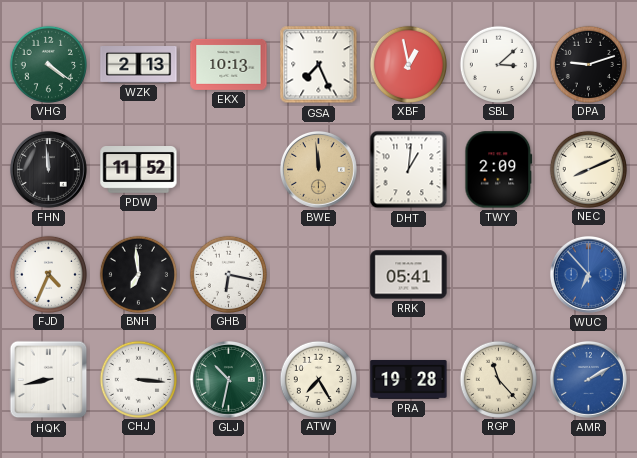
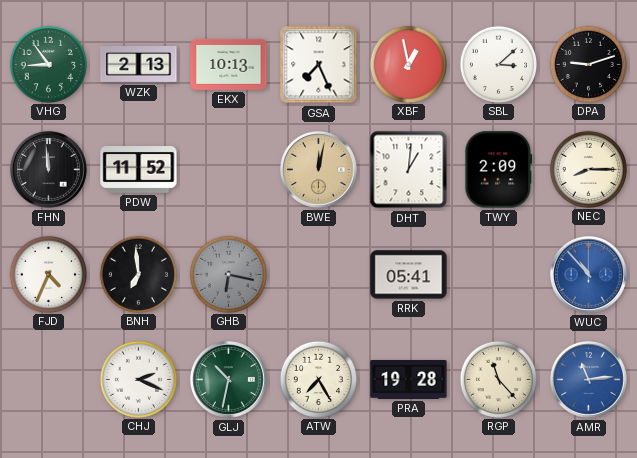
VHG: 4:21 -> 8:54
BWE: 11:59 -> 12:02
NEC: 8:11 -> 8:15
GHB dial: white -> grey
WUC: 6:53 -> 10:53
HQK: 8:43 -> none
CHJ: 3:16 -> 2:19
AMR: 2:10 -> 11:14
